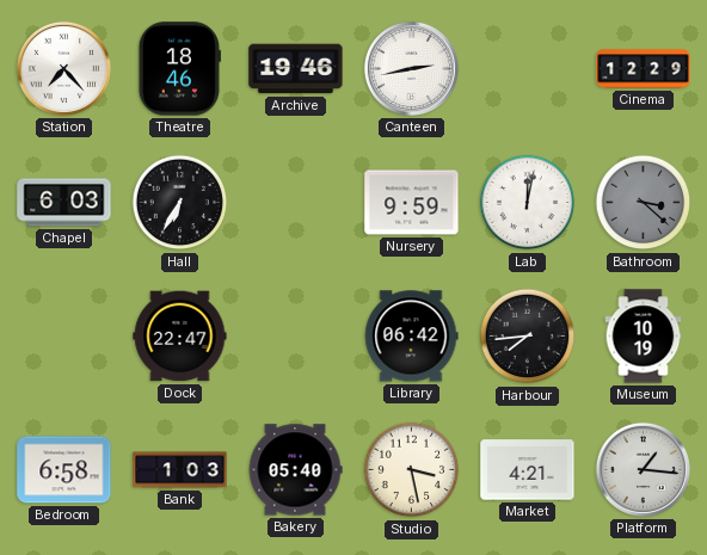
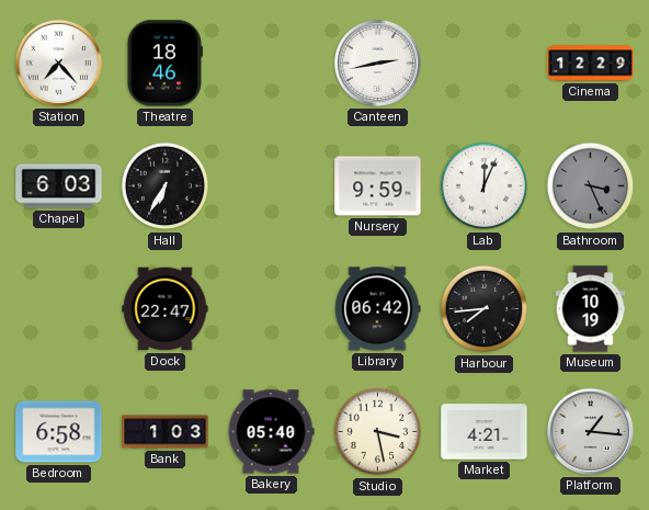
Archive: 19:46 -> none
Lab: 12:02 -> 12:04
Bathroom: 3:22 -> 3:26
